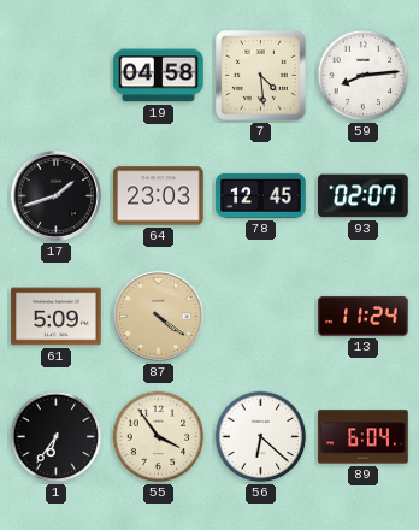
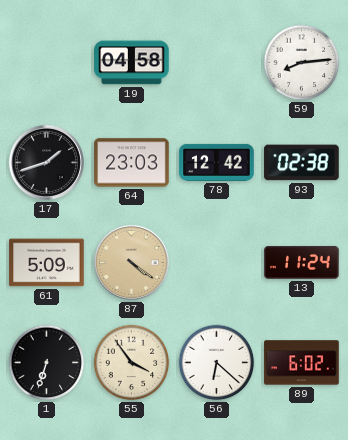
7: 4:29 -> none
78: 12:45 -> 12:42
93: 02:07 -> 02:38
1: 6:36 -> 6:33
89: 6:04 -> 6:02
